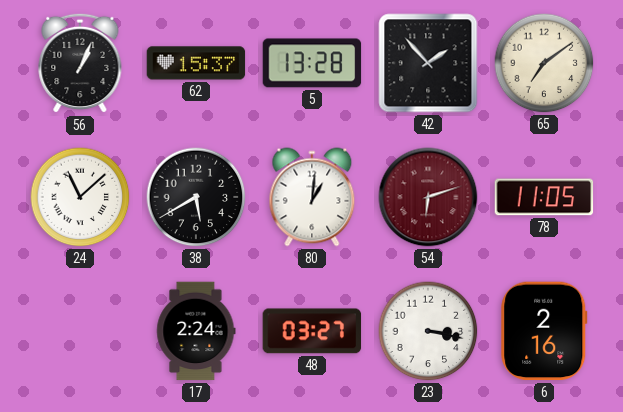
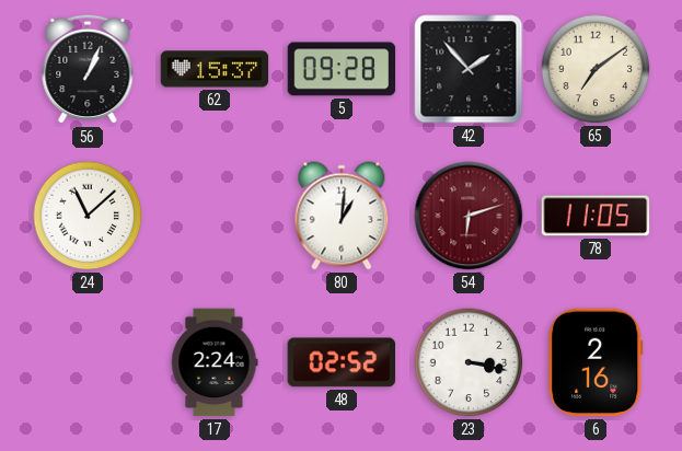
5: 13:28 -> 09:28
38: 5:40 -> none
48: 03:27 -> 02:52
